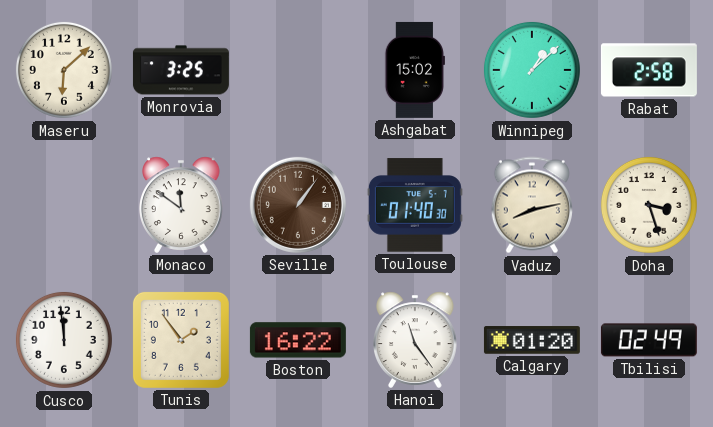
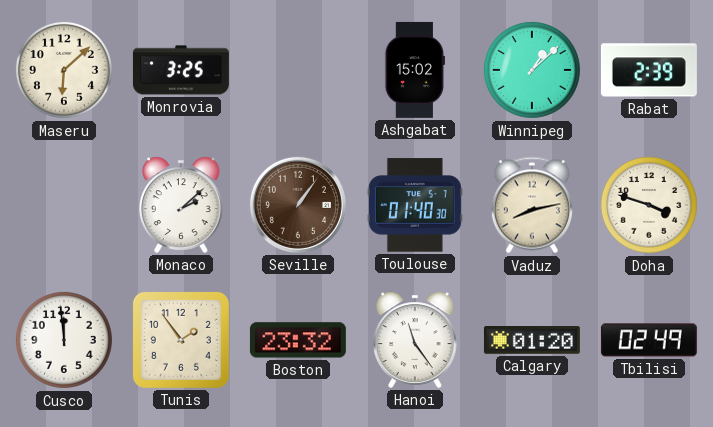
Rabat: 2:58 -> 2:39
Monaco: 11:51 -> 2:08
Doha: 3:27 -> 3:48
Boston: 16:22 -> 23:32
